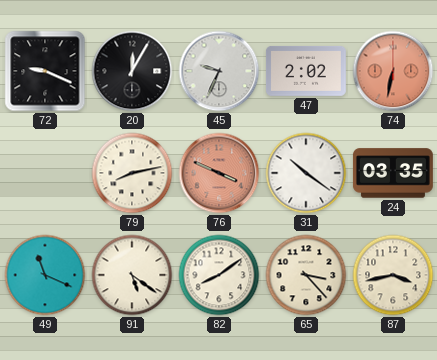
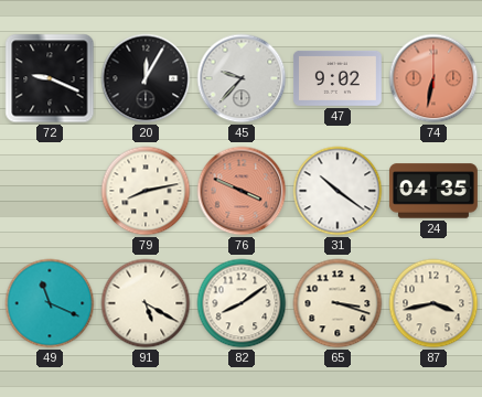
45: 9:34 -> 9:37
47: 2:02 -> 9:02
24: 03:35 -> 04:35
91: 5:21 -> 5:20
65: 3:23 -> 3:18
